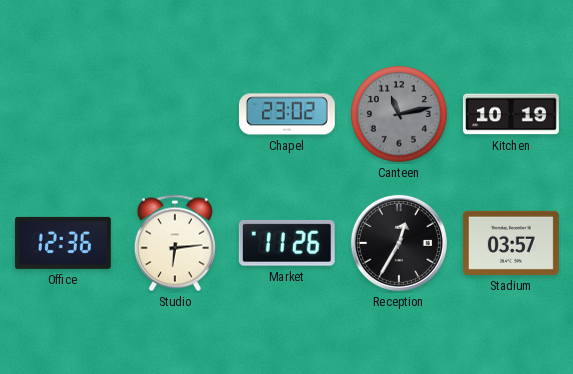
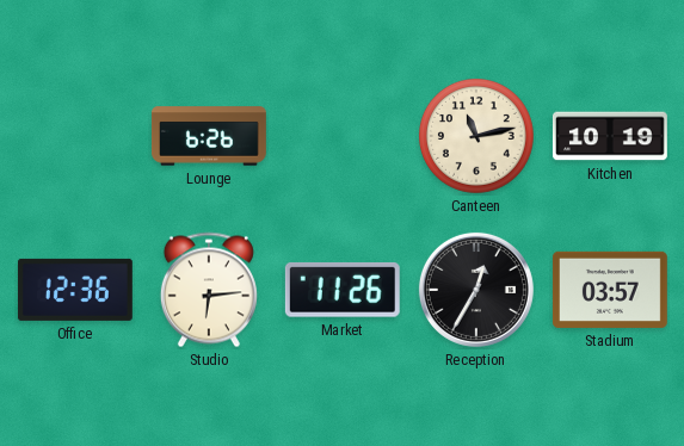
Lounge: none -> 6:26
Chapel: 23:02 -> none
Canteen dial: grey -> cream
